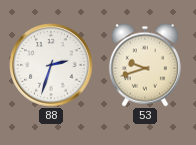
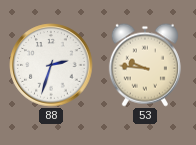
53: 9:42 -> 9:46
